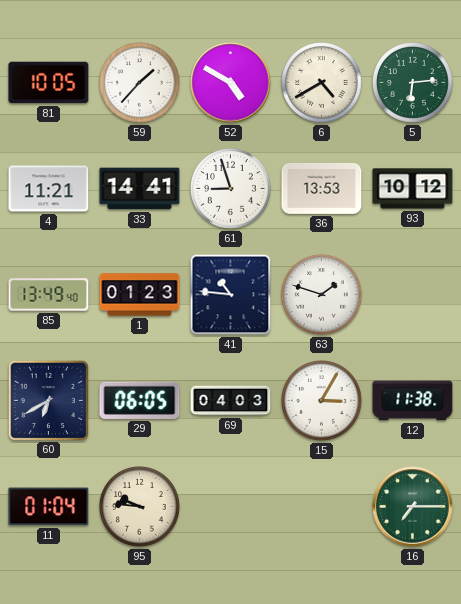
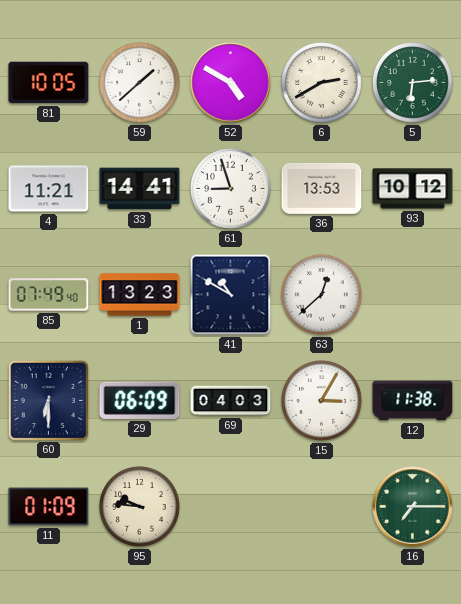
59: 1:37 -> 1:38
6: 4:40 -> 2:40
85: 13:49 -> 07:49
1: 01:23 -> 13:23
41: 10:46 -> 10:50
63: 1:48 -> 12:38
60: 6:40 -> 6:30
29: 06:05 -> 06:09
11: 01:04 -> 01:09
